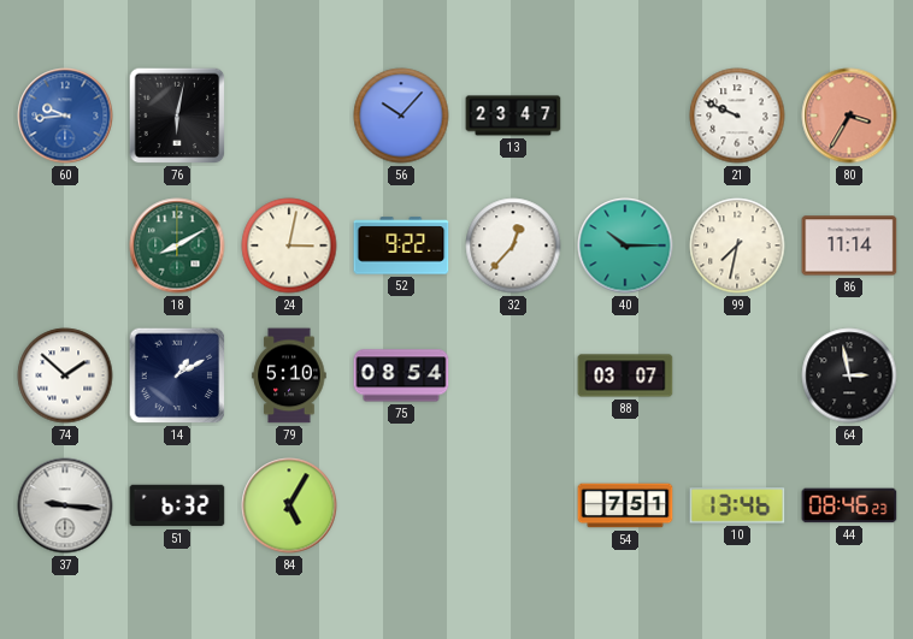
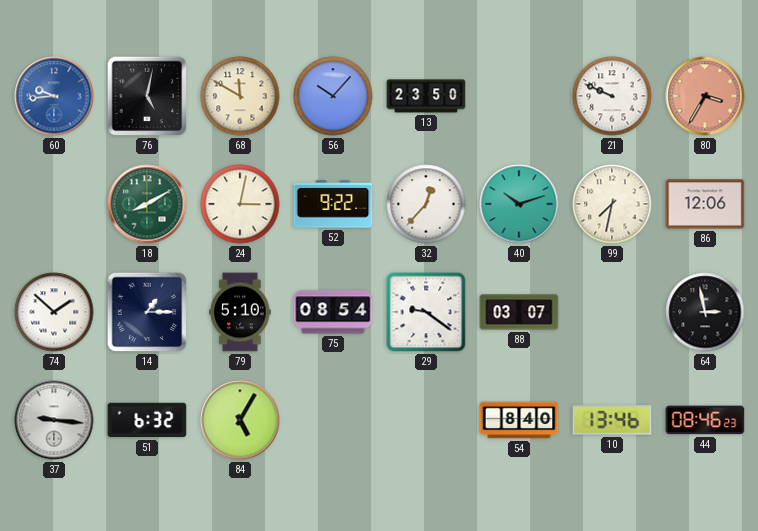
76: 6:02 -> 5:02
68: none -> 11:50
13: 23:47 -> 23:50
40: 10:15 -> 10:12
86: 11:14 -> 12:06
14: 1:10 -> 1:15
29: none -> 9:21
54: 7:51 -> 8:40
